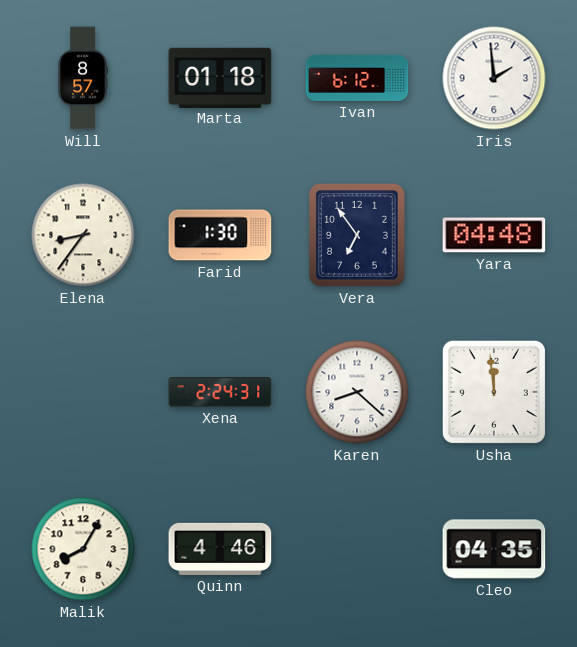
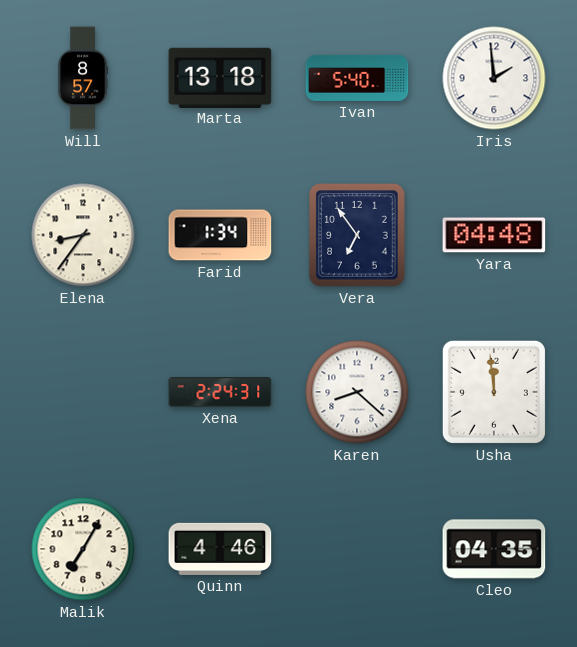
Marta: 01:18 -> 13:18
Ivan: 6:12 -> 5:40
Farid: 1:30 -> 1:34
Malik: 8:05 -> 7:05
